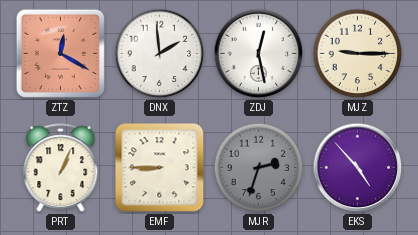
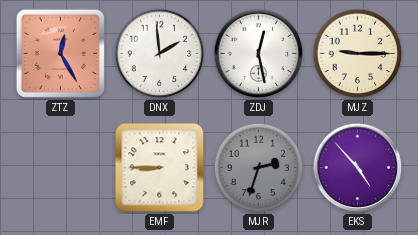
ZTZ: 12:20 -> 12:25
PRT: 1:04 -> none
